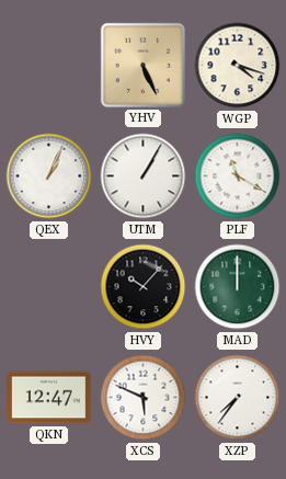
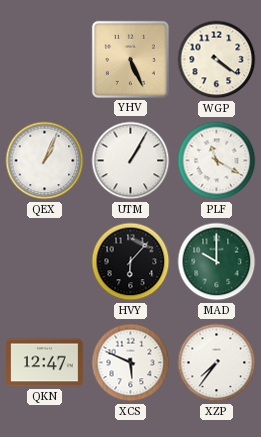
WGP: 4:18 -> 4:21
HVY: 10:07 -> 6:07
MAD: 12:00 -> 10:00
